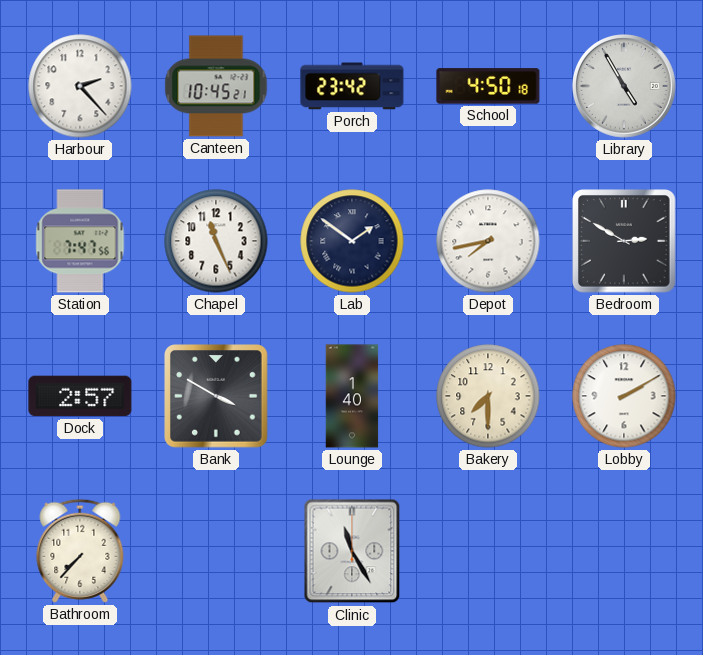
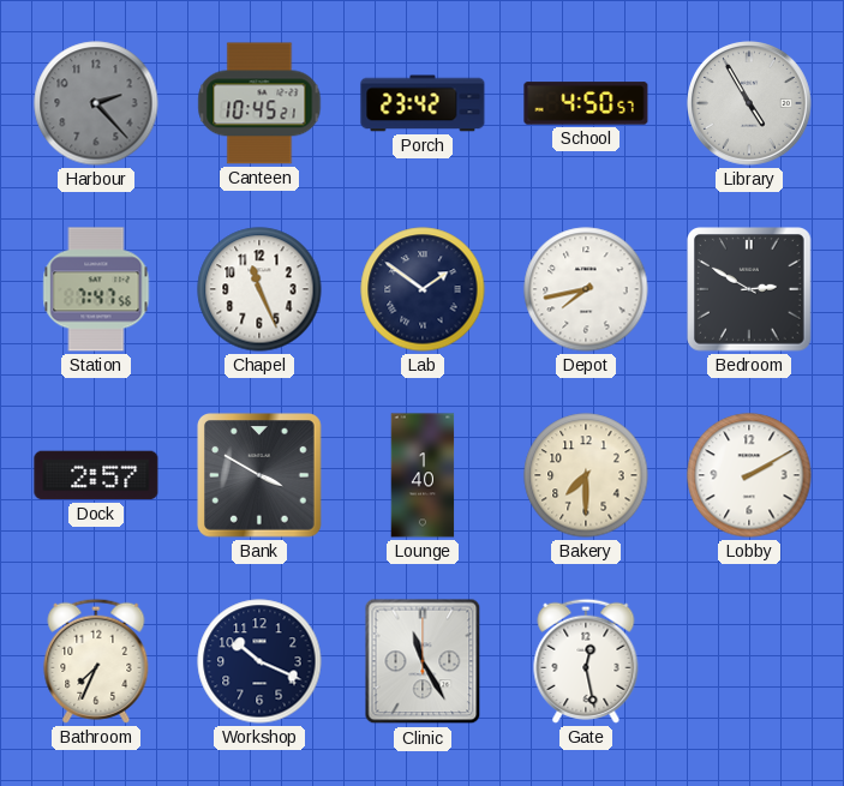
Harbour dial: white -> grey
School: 4:50:18 -> 4:50:57
Bathroom: 7:37 -> 7:34
Workshop: none -> 10:19
Gate: none -> 12:28
